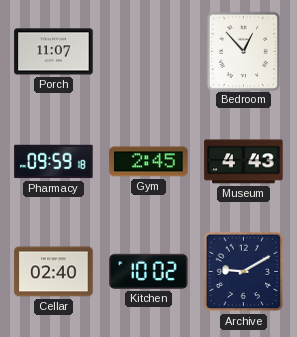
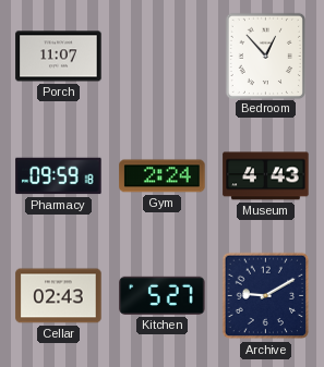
Gym: 2:45 -> 2:24
Cellar: 02:40 -> 02:43
Kitchen: 10:02 -> 5:27
